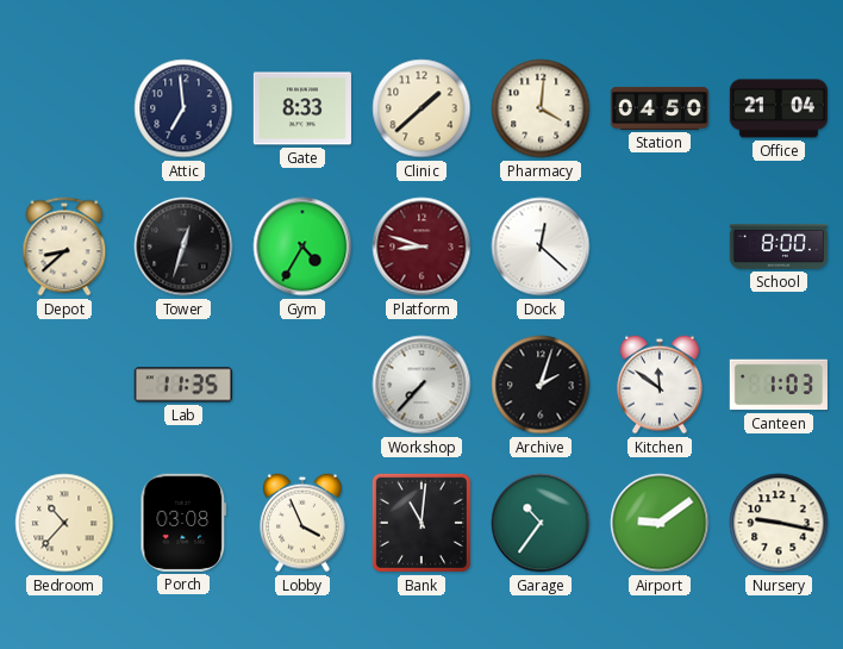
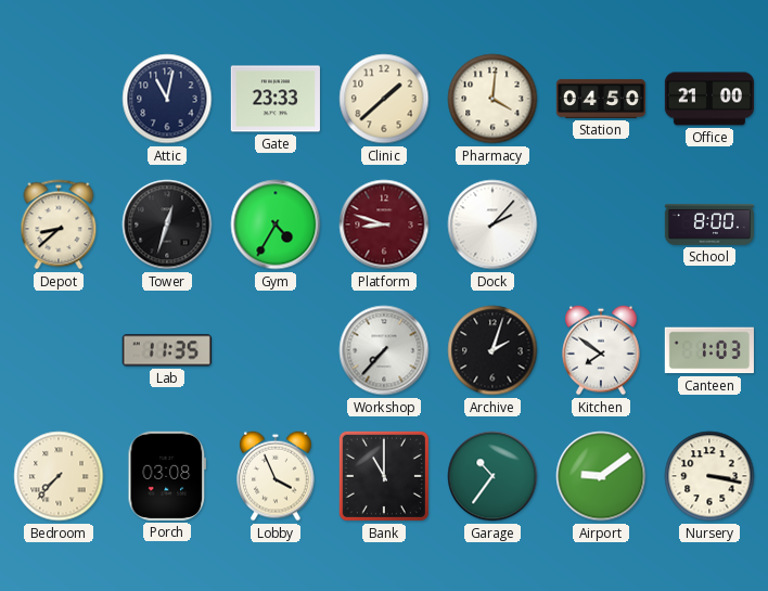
Attic: 6:59 -> 11:02
Gate: 8:33 -> 23:33
Office: 21:04 -> 21:00
Dock: 12:22 -> 2:07
Kitchen: 11:51 -> 7:51
Bedroom: 10:37 -> 7:37
Bank: 11:01 -> 11:00
Nursery: 9:17 -> 3:17
